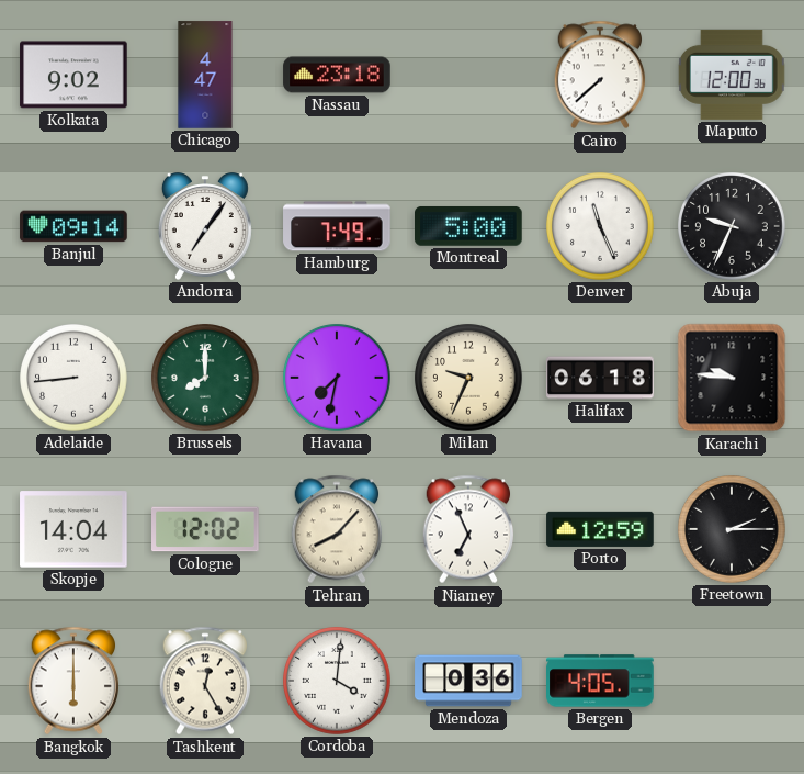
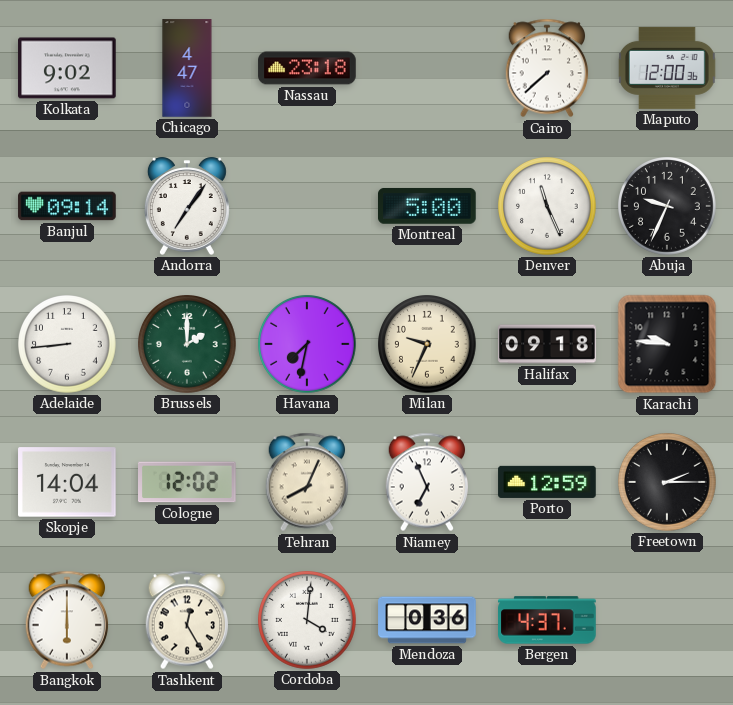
Hamburg: 7:49 -> none
Brussels: 8:00 -> 2:00
Halifax: 06:18 -> 09:18
Tehran: 8:07 -> 8:04
Bergen: 4:05 -> 4:37
